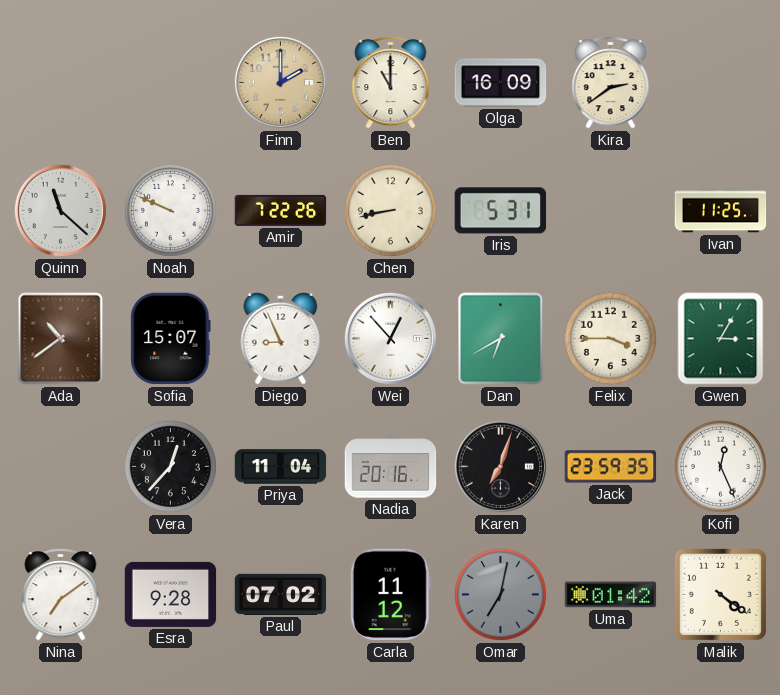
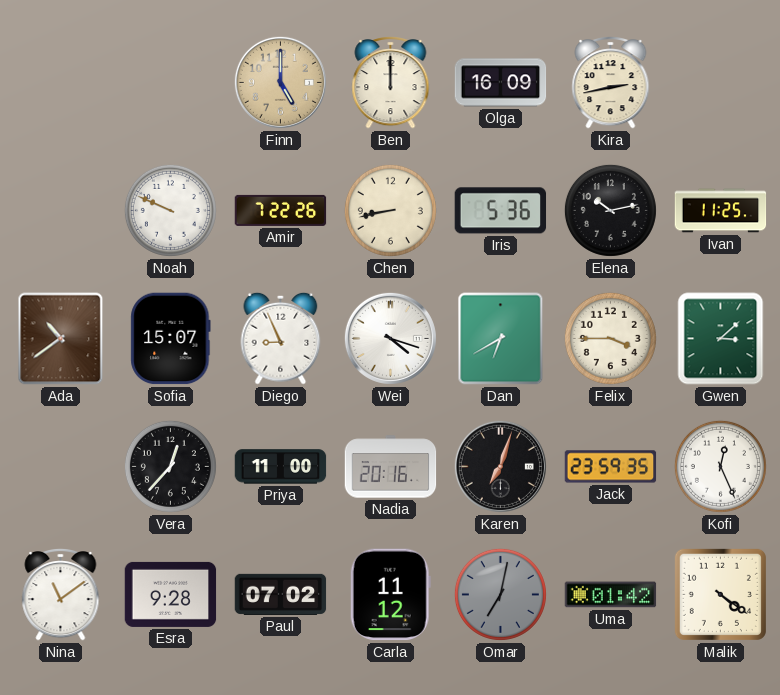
Finn: 2:00 -> 5:00
Ben: 11:00 -> 12:00
Kira: 2:39 -> 2:43
Quinn: 11:22 -> none
Iris: 5:31 -> 5:36
Elena: none -> 10:13
Wei: 12:53 -> 4:18
Gwen: 3:05 -> 3:08
Priya: 11:04 -> 11:00
Nina: 7:09 -> 11:09
